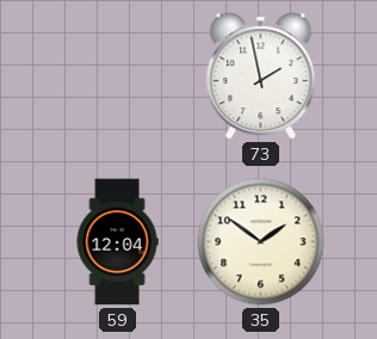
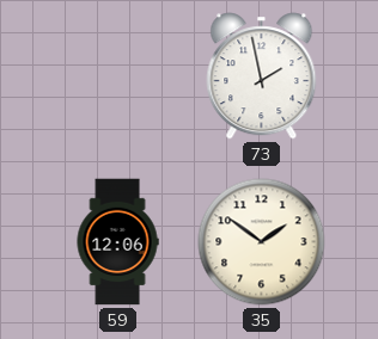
59: 12:04 -> 12:06
